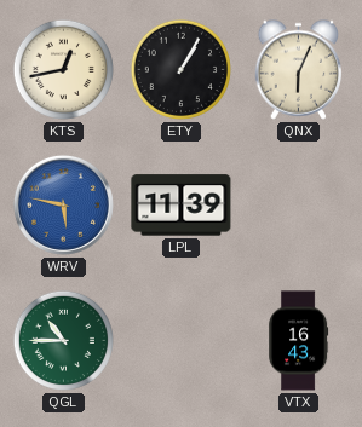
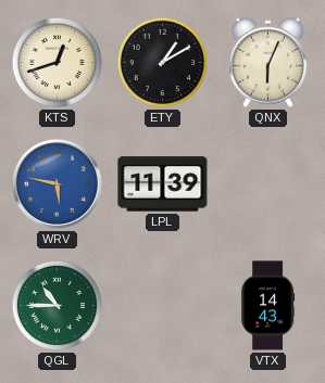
KTS: 12:43 -> 12:42
ETY: 1:05 -> 1:10
VTX: 16:43 -> 14:43
